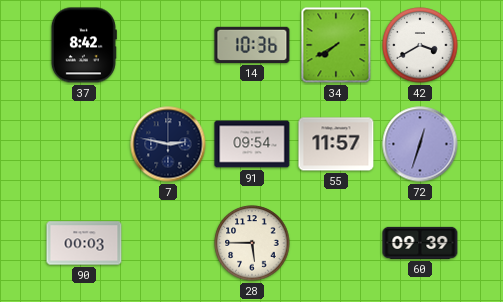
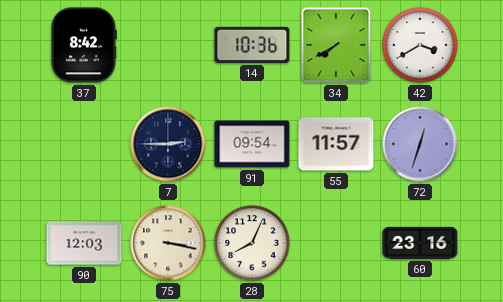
7: 2:47 -> 2:45
90: 00:03 -> 12:03
75: none -> 3:17
28: 5:45 -> 8:04
60: 09:39 -> 23:16
